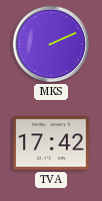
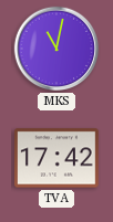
MKS: 2:11 -> 11:02
